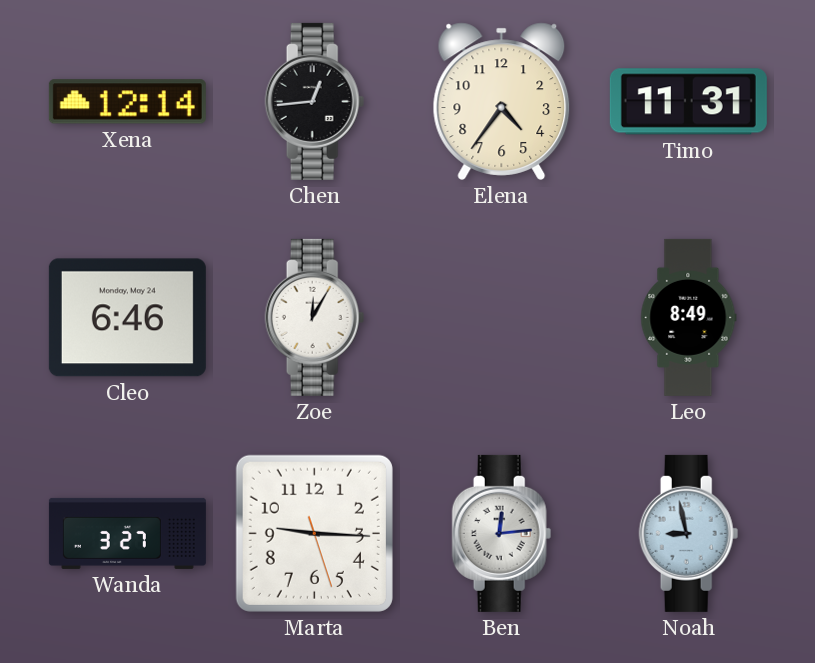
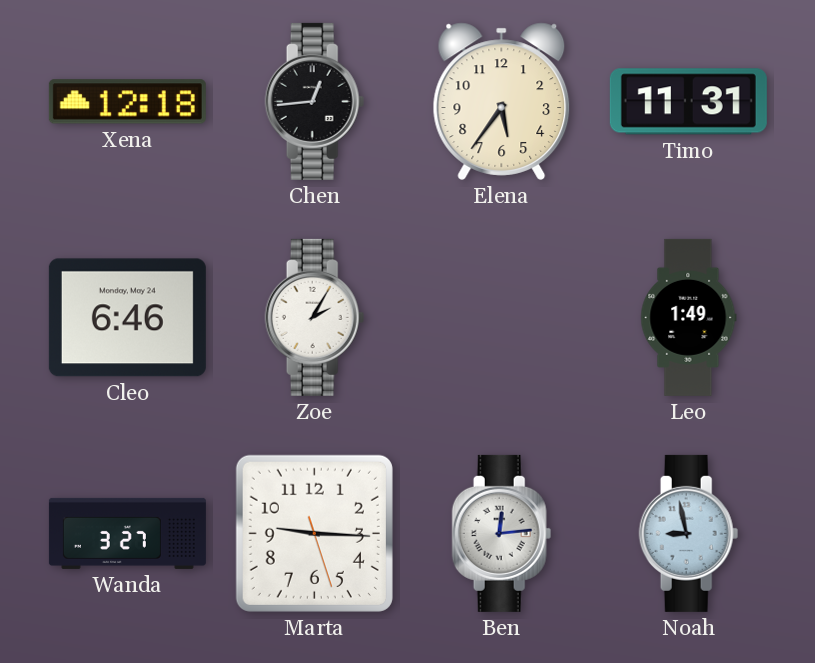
Xena: 12:14 -> 12:18
Elena: 4:36 -> 5:36
Zoe: 12:05 -> 2:05
Leo: 8:49 -> 1:49
